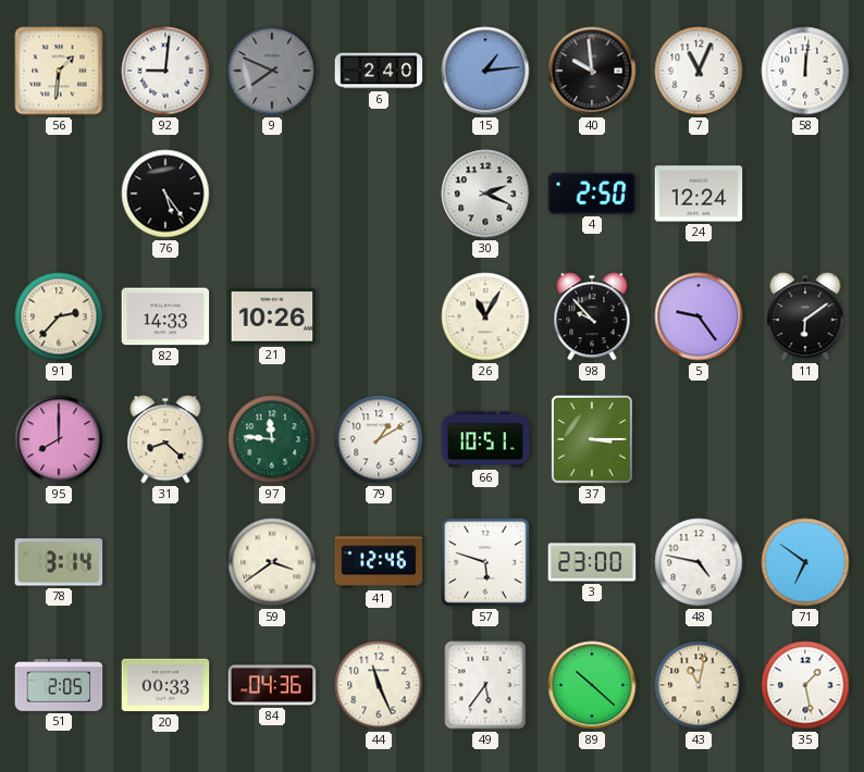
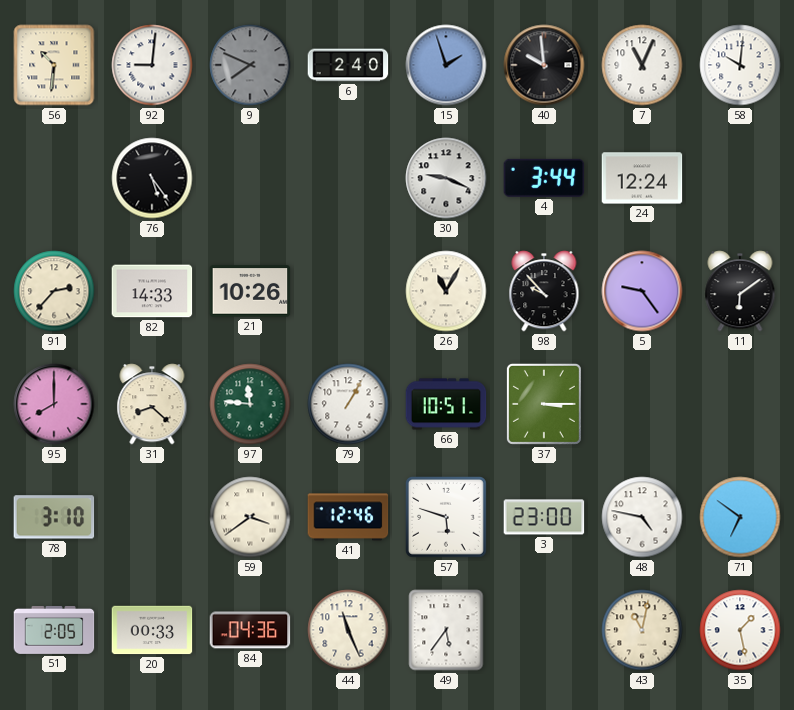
56: 1:31 -> 10:31
15: 1:14 -> 1:57
58: 12:01 -> 10:01
30: 2:19 -> 9:19
4: 2:50 -> 3:44
79: 1:10 -> 1:05
78: 3:14 -> 3:10
89: 10:22 -> none
